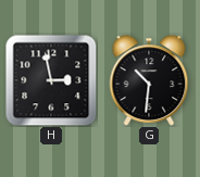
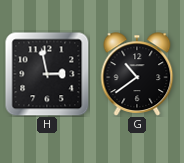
G: 10:31 -> 10:39
